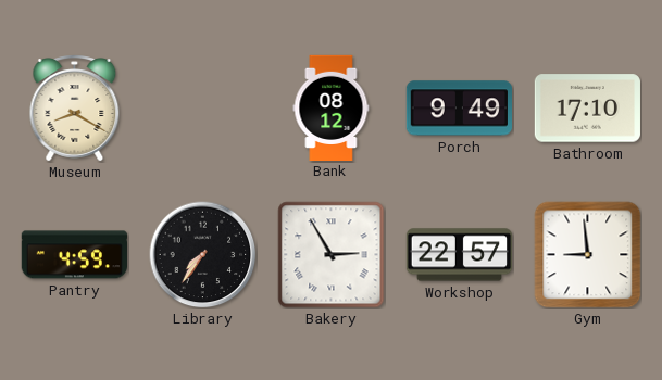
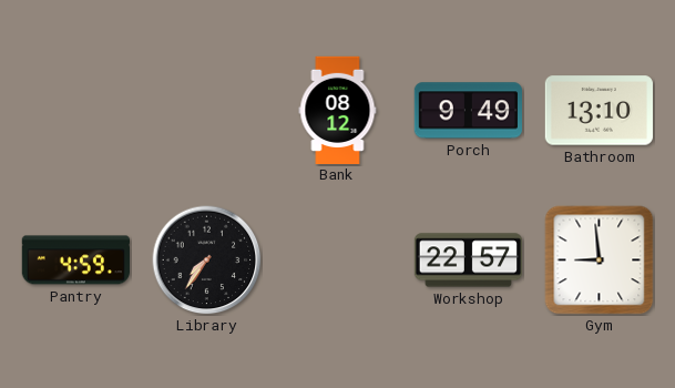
Museum: 8:20 -> none
Bathroom: 17:10 -> 13:10
Bakery: 2:55 -> none
